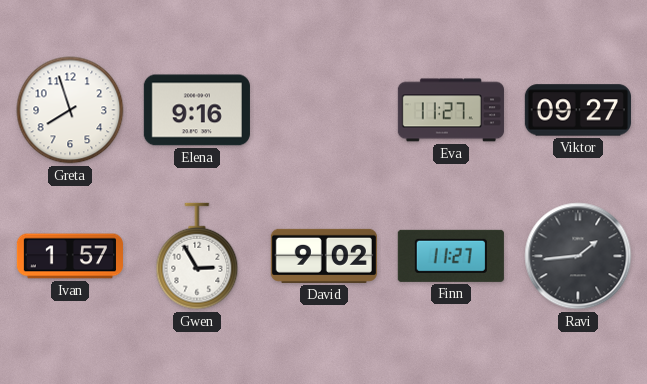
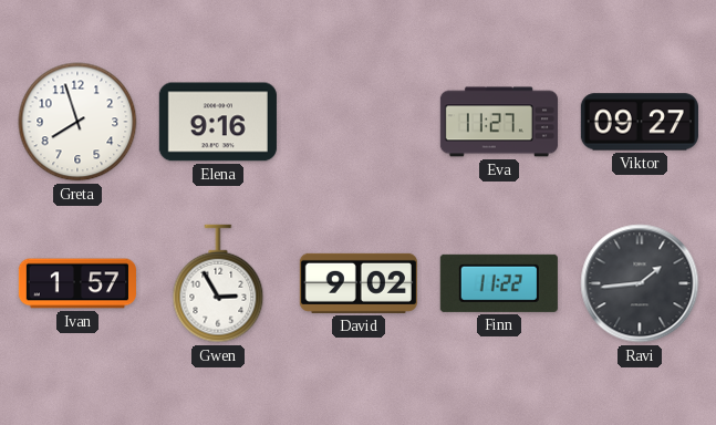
Finn: 11:27 -> 11:22
